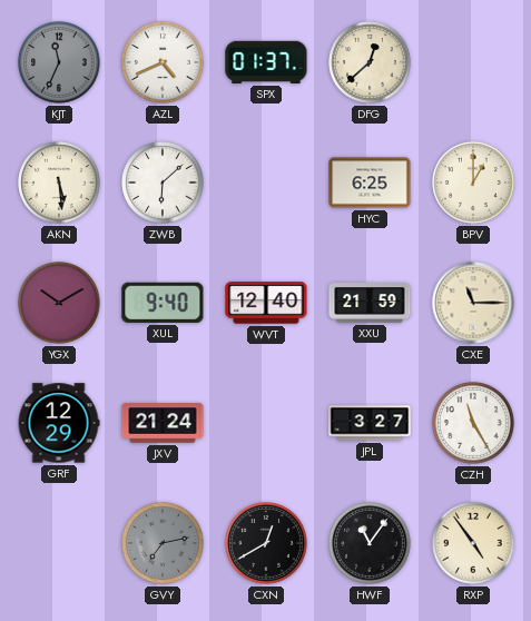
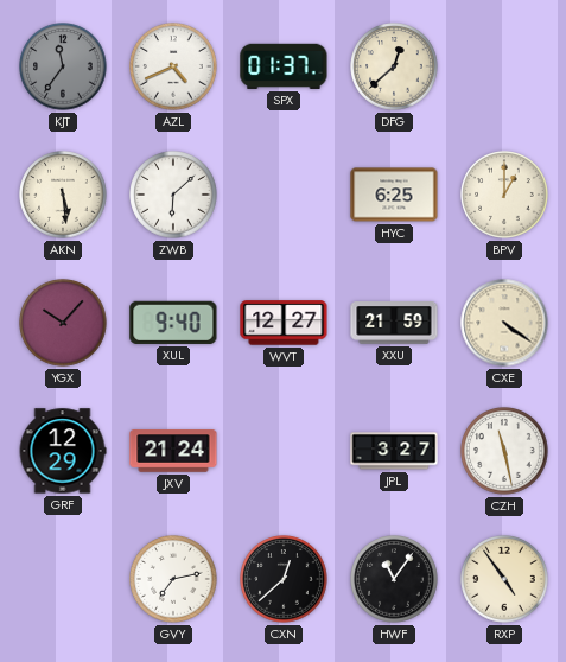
KJT: 11:34 -> 11:36
YGX: 10:10 -> 10:07
WVT: 12:40 -> 12:27
CXE: 11:15 -> 4:21
CZH: 11:25 -> 11:28
GVY dial: grey -> white
CXN: 12:40 -> 12:38
